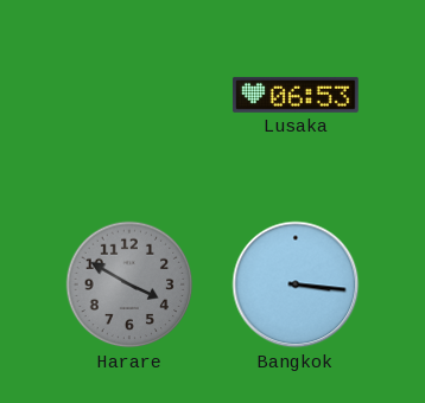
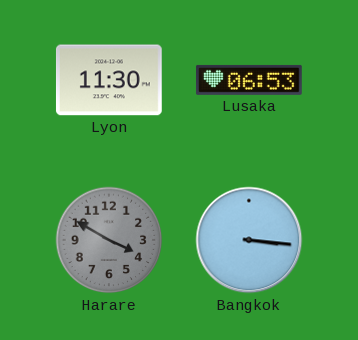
Lyon: none -> 11:30
